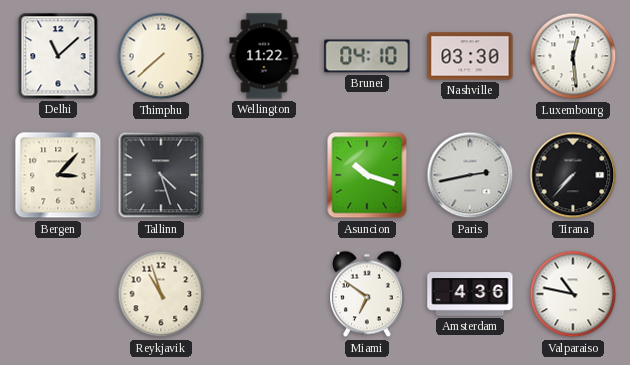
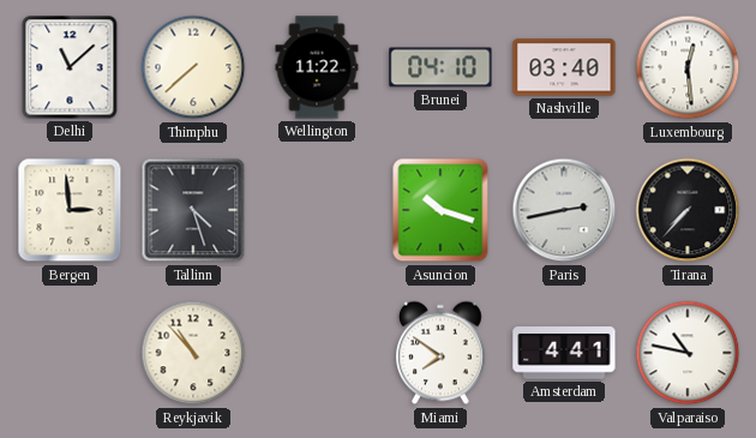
Nashville: 03:30 -> 03:40
Bergen: 3:07 -> 2:59
Reykjavik: 10:57 -> 10:53
Miami: 6:51 -> 7:51
Amsterdam: 4:36 -> 4:41
